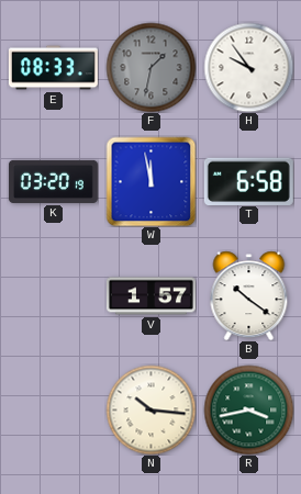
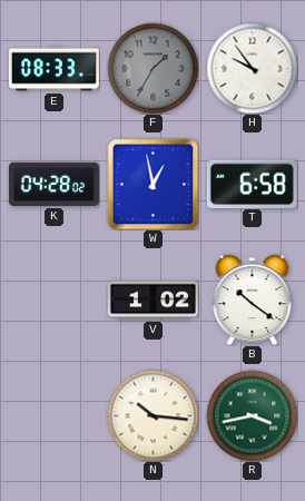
F: 1:32 -> 1:35
K: 03:20 -> 04:28
W: 11:58 -> 12:58
V: 1:57 -> 1:02
